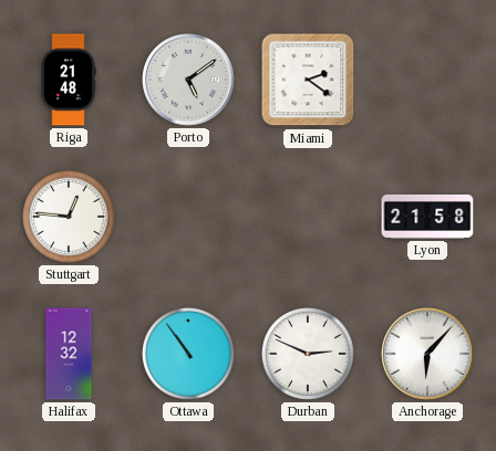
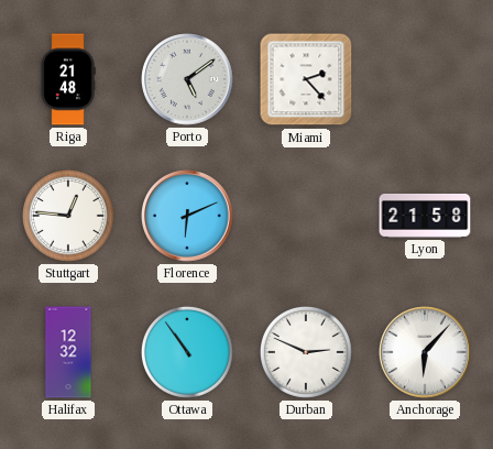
Miami: 2:21 -> 2:23
Florence: none -> 6:11
